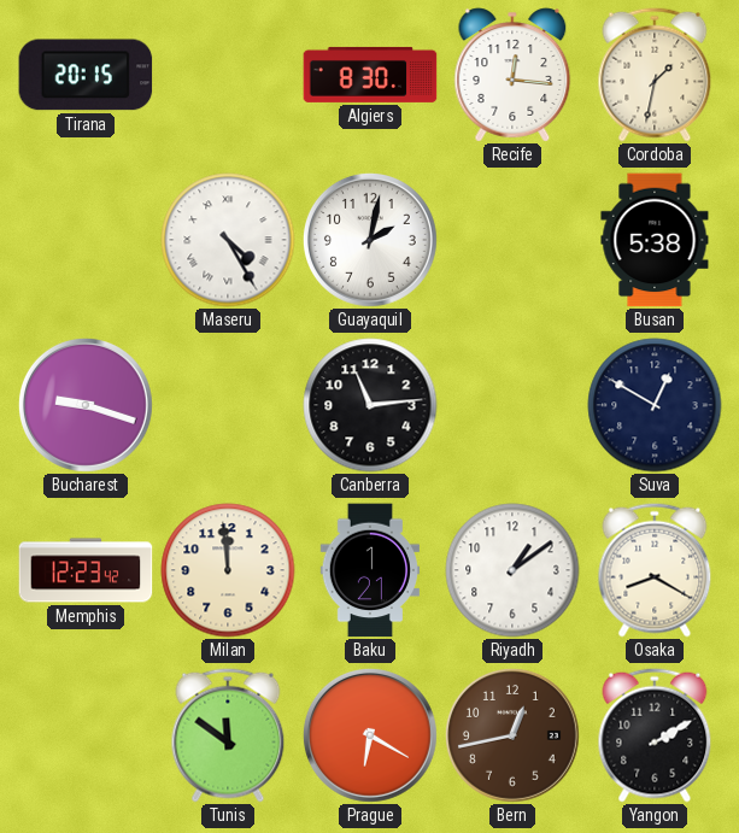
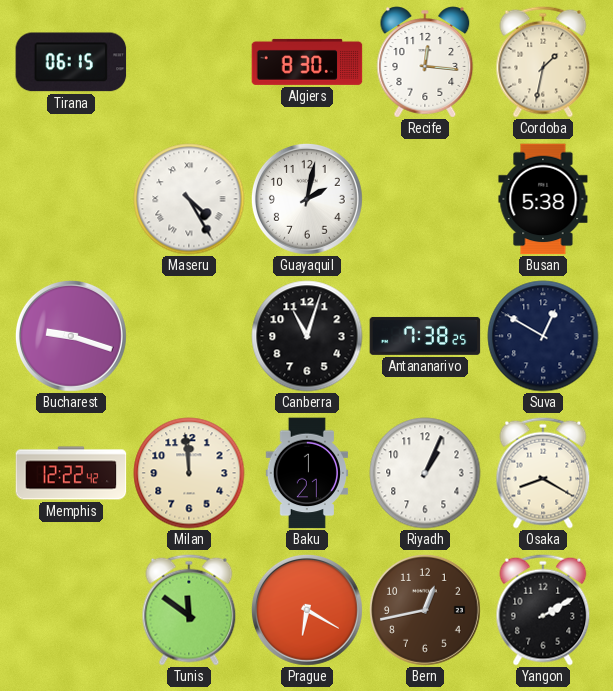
Tirana: 20:15 -> 06:15
Canberra: 11:14 -> 11:03
Antananarivo: none -> 7:38
Memphis: 12:23 -> 12:22
Riyadh: 1:09 -> 1:04
